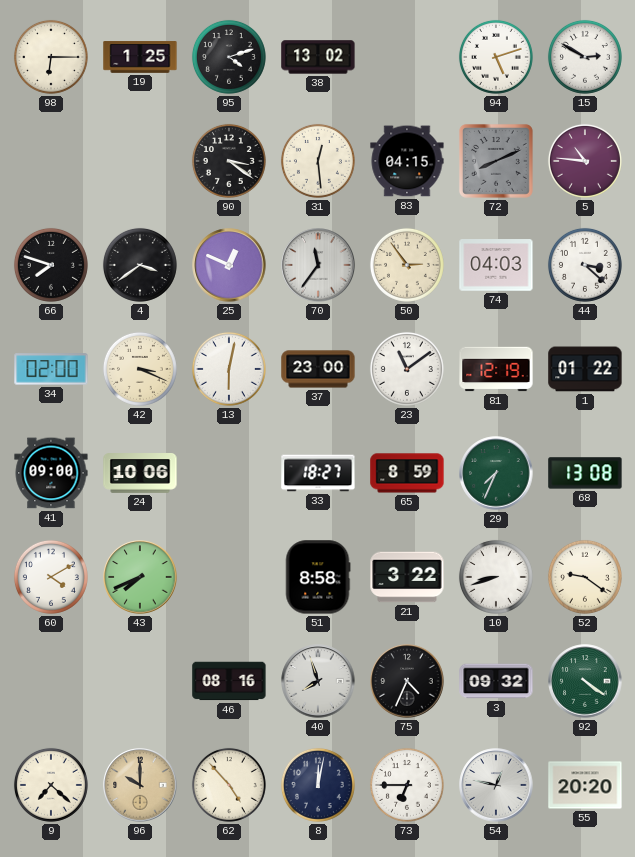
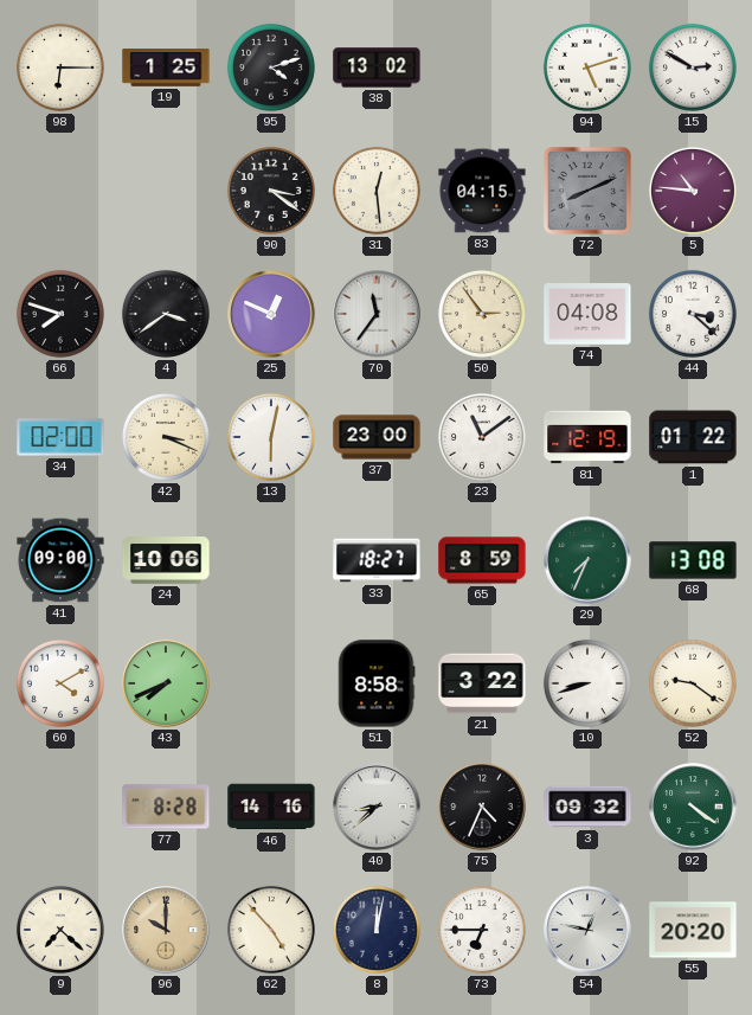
74: 04:03 -> 04:08
77: none -> 8:28
46: 08:16 -> 14:16
40: 7:57 -> 8:38
